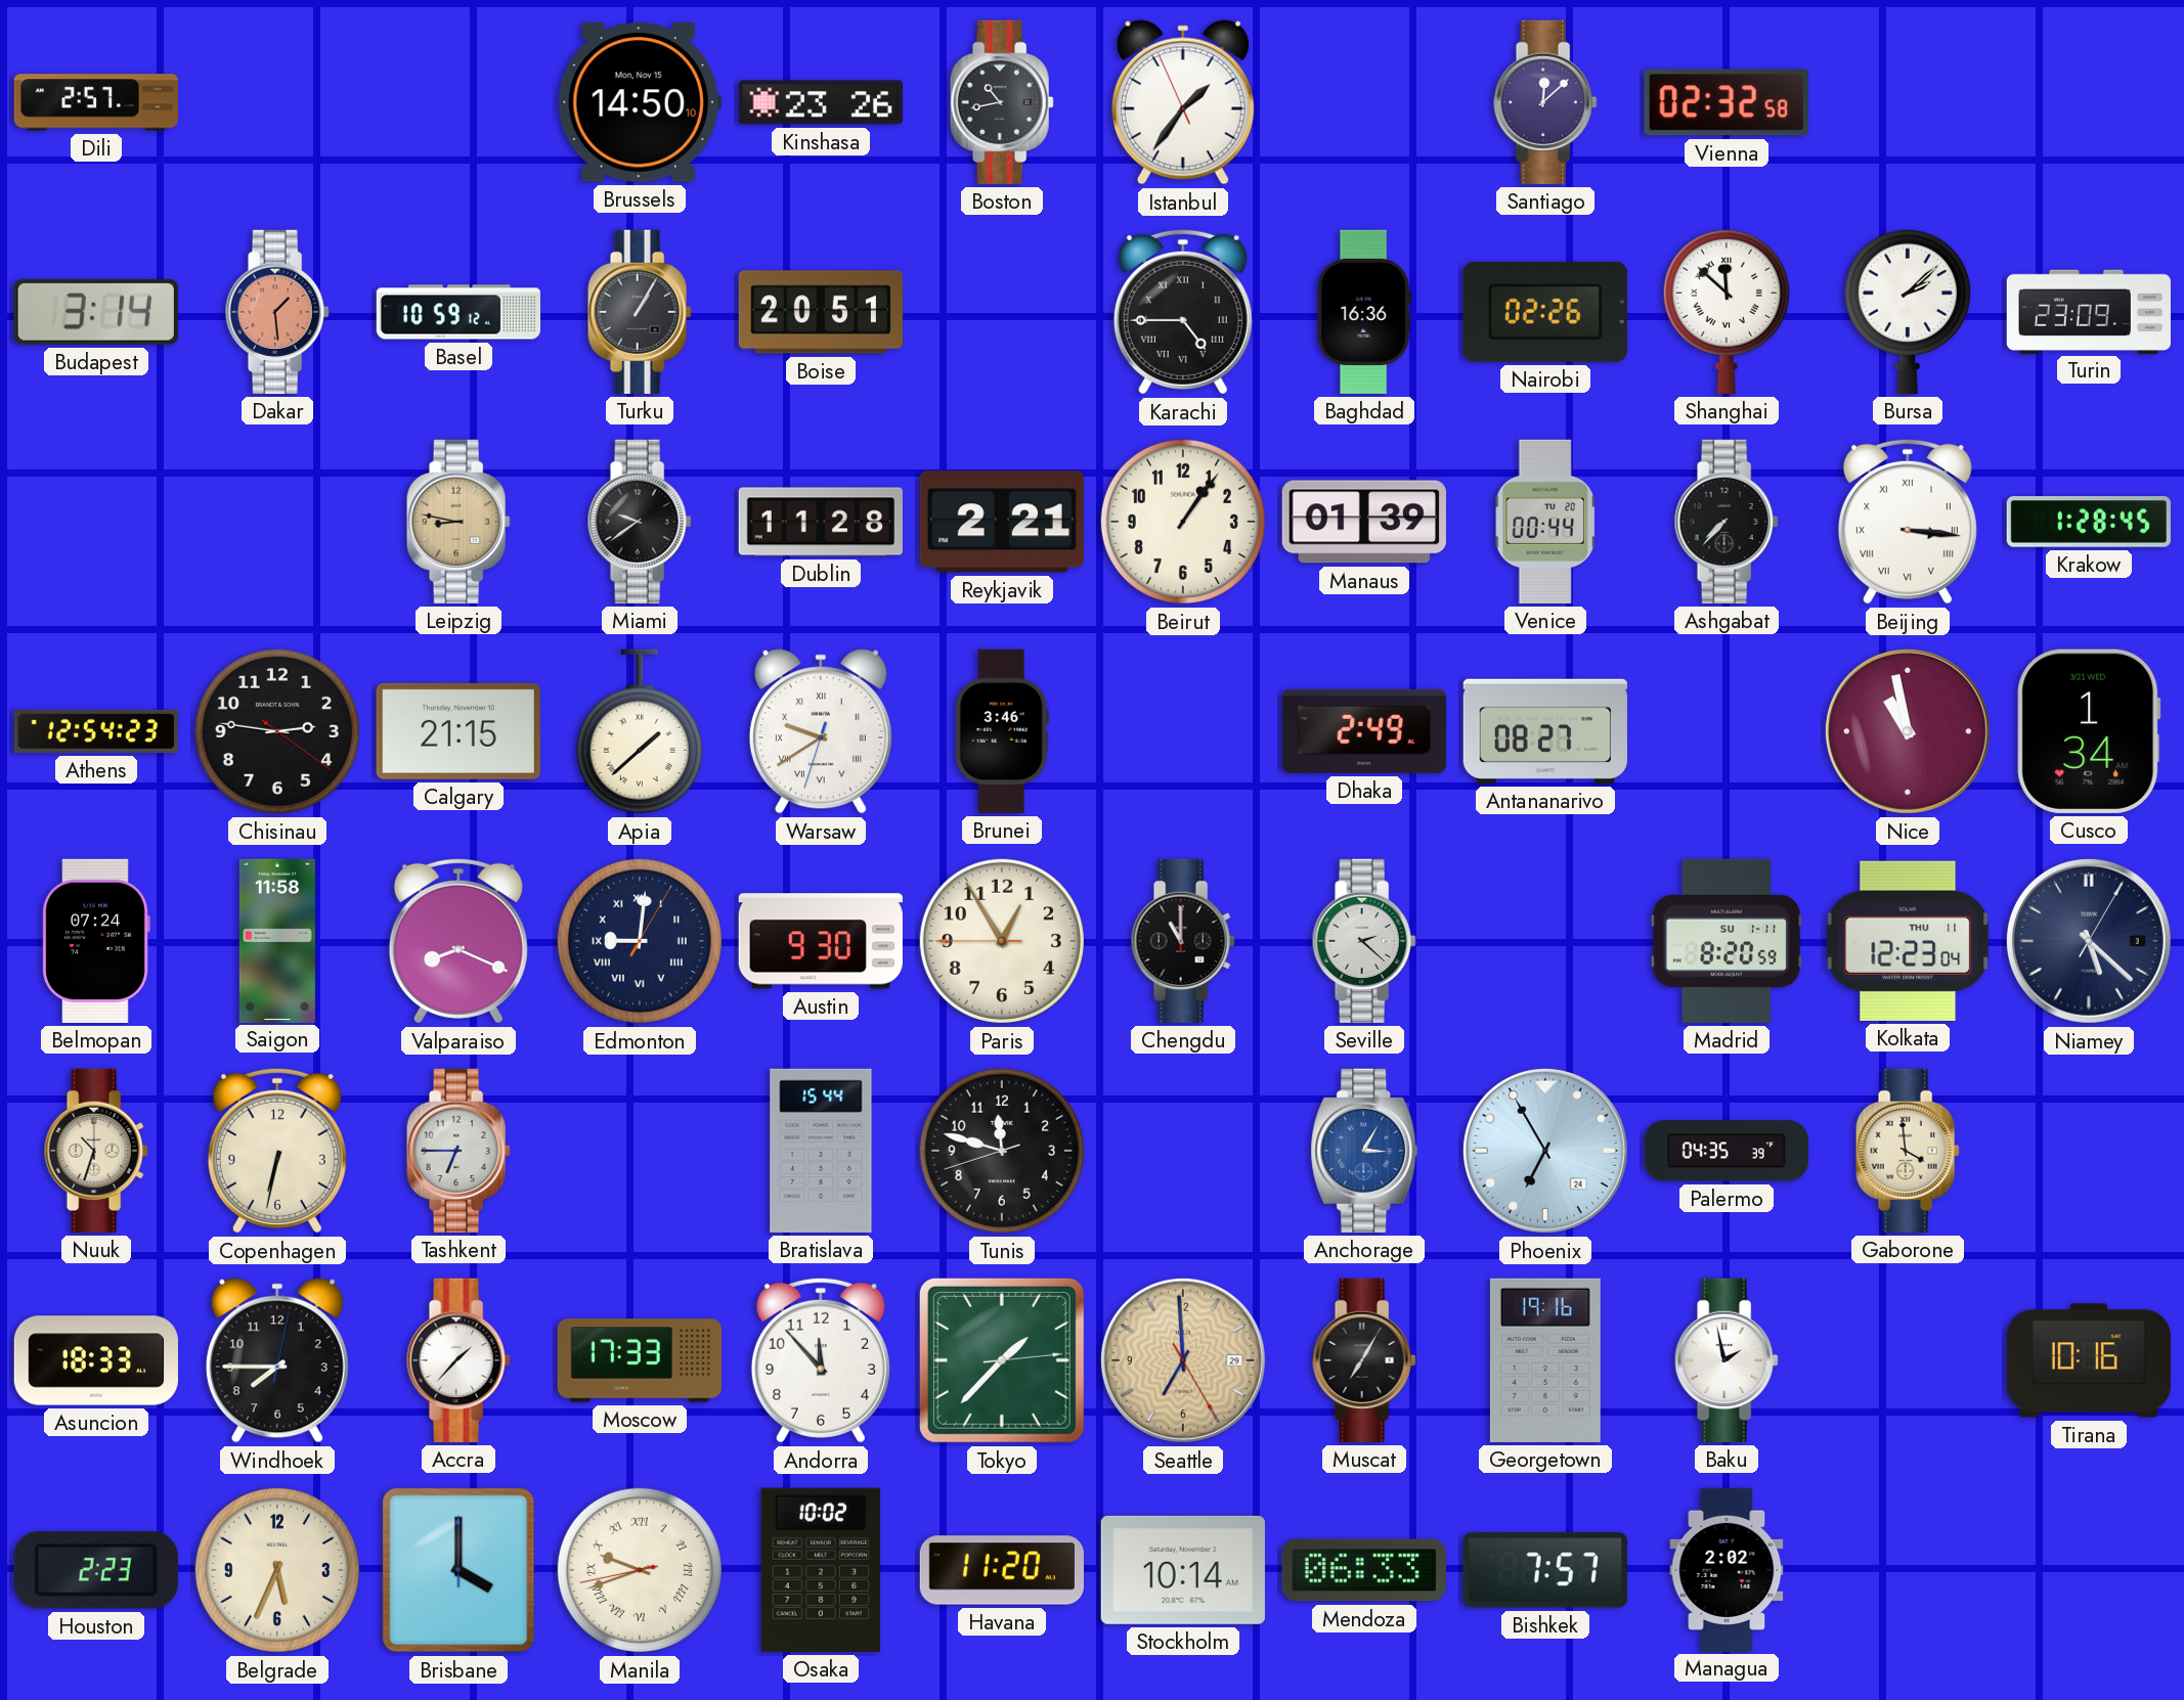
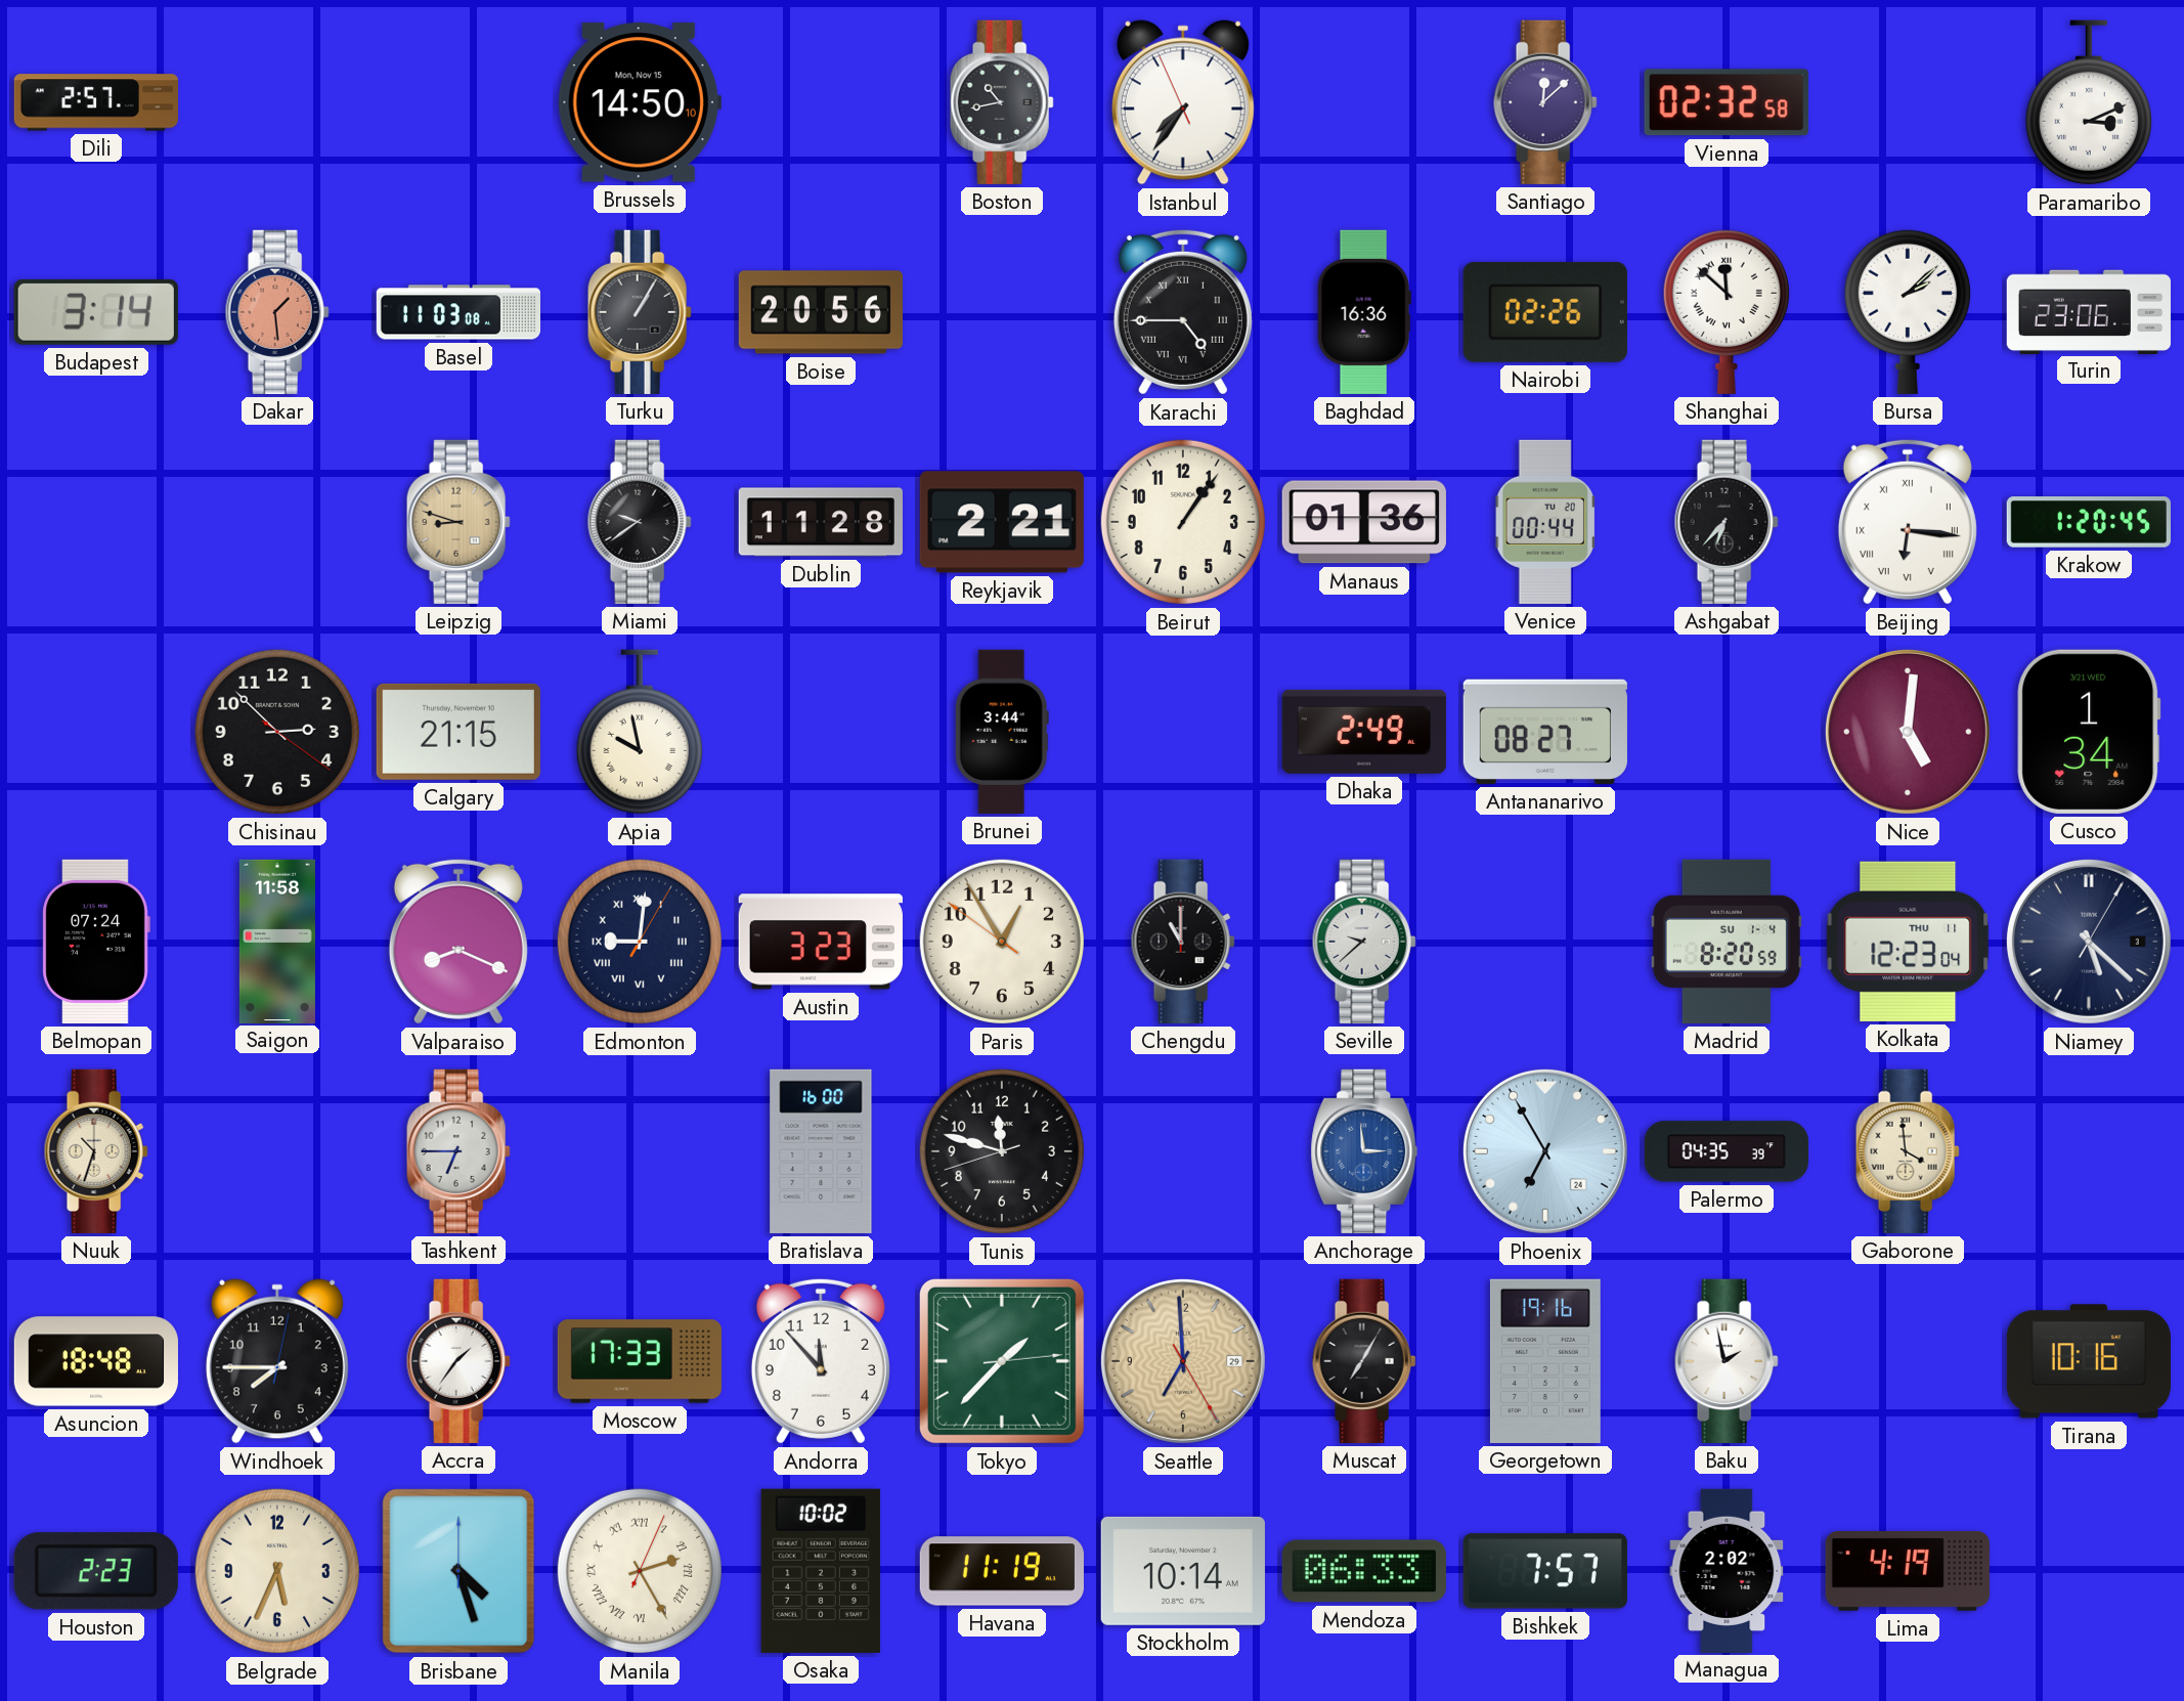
Kinshasa: 23:26 -> none
Istanbul: 1:35 -> 7:35
Paramaribo: none -> 3:11
Basel: 10:59 -> 11:03
Boise: 20:51 -> 20:56
Turin: 23:09 -> 23:06
Leipzig: 8:47 -> 8:48
Manaus: 01:39 -> 01:36
Ashgabat: 7:37 -> 6:37
Beijing: 3:16 -> 6:16
Krakow: 1:28 -> 1:20
Athens: 12:54 -> none
Chisinau: 2:46 -> 2:52
Apia: 1:38 -> 9:58
Warsaw: 9:39 -> none
Brunei: 3:46 -> 3:44
Nice: 10:58 -> 5:01
Austin: 9:30 -> 3:23
Paris: 12:54:45 -> 12:54:51
Seville: 2:22 -> 9:38
Madrid date: SU 1-11 -> SU 1-4
Copenhagen: 6:32 -> none
Bratislava: 15:44 -> 16:00
Anchorage: 3:05 -> 2:59
Asuncion: 18:33 -> 18:48
Accra: 1:37 -> 1:36
Brisbane: 4:00 -> 4:27
Manila: 9:41 -> 2:25
Havana: 11:20 -> 11:19
Lima: none -> 4:19
